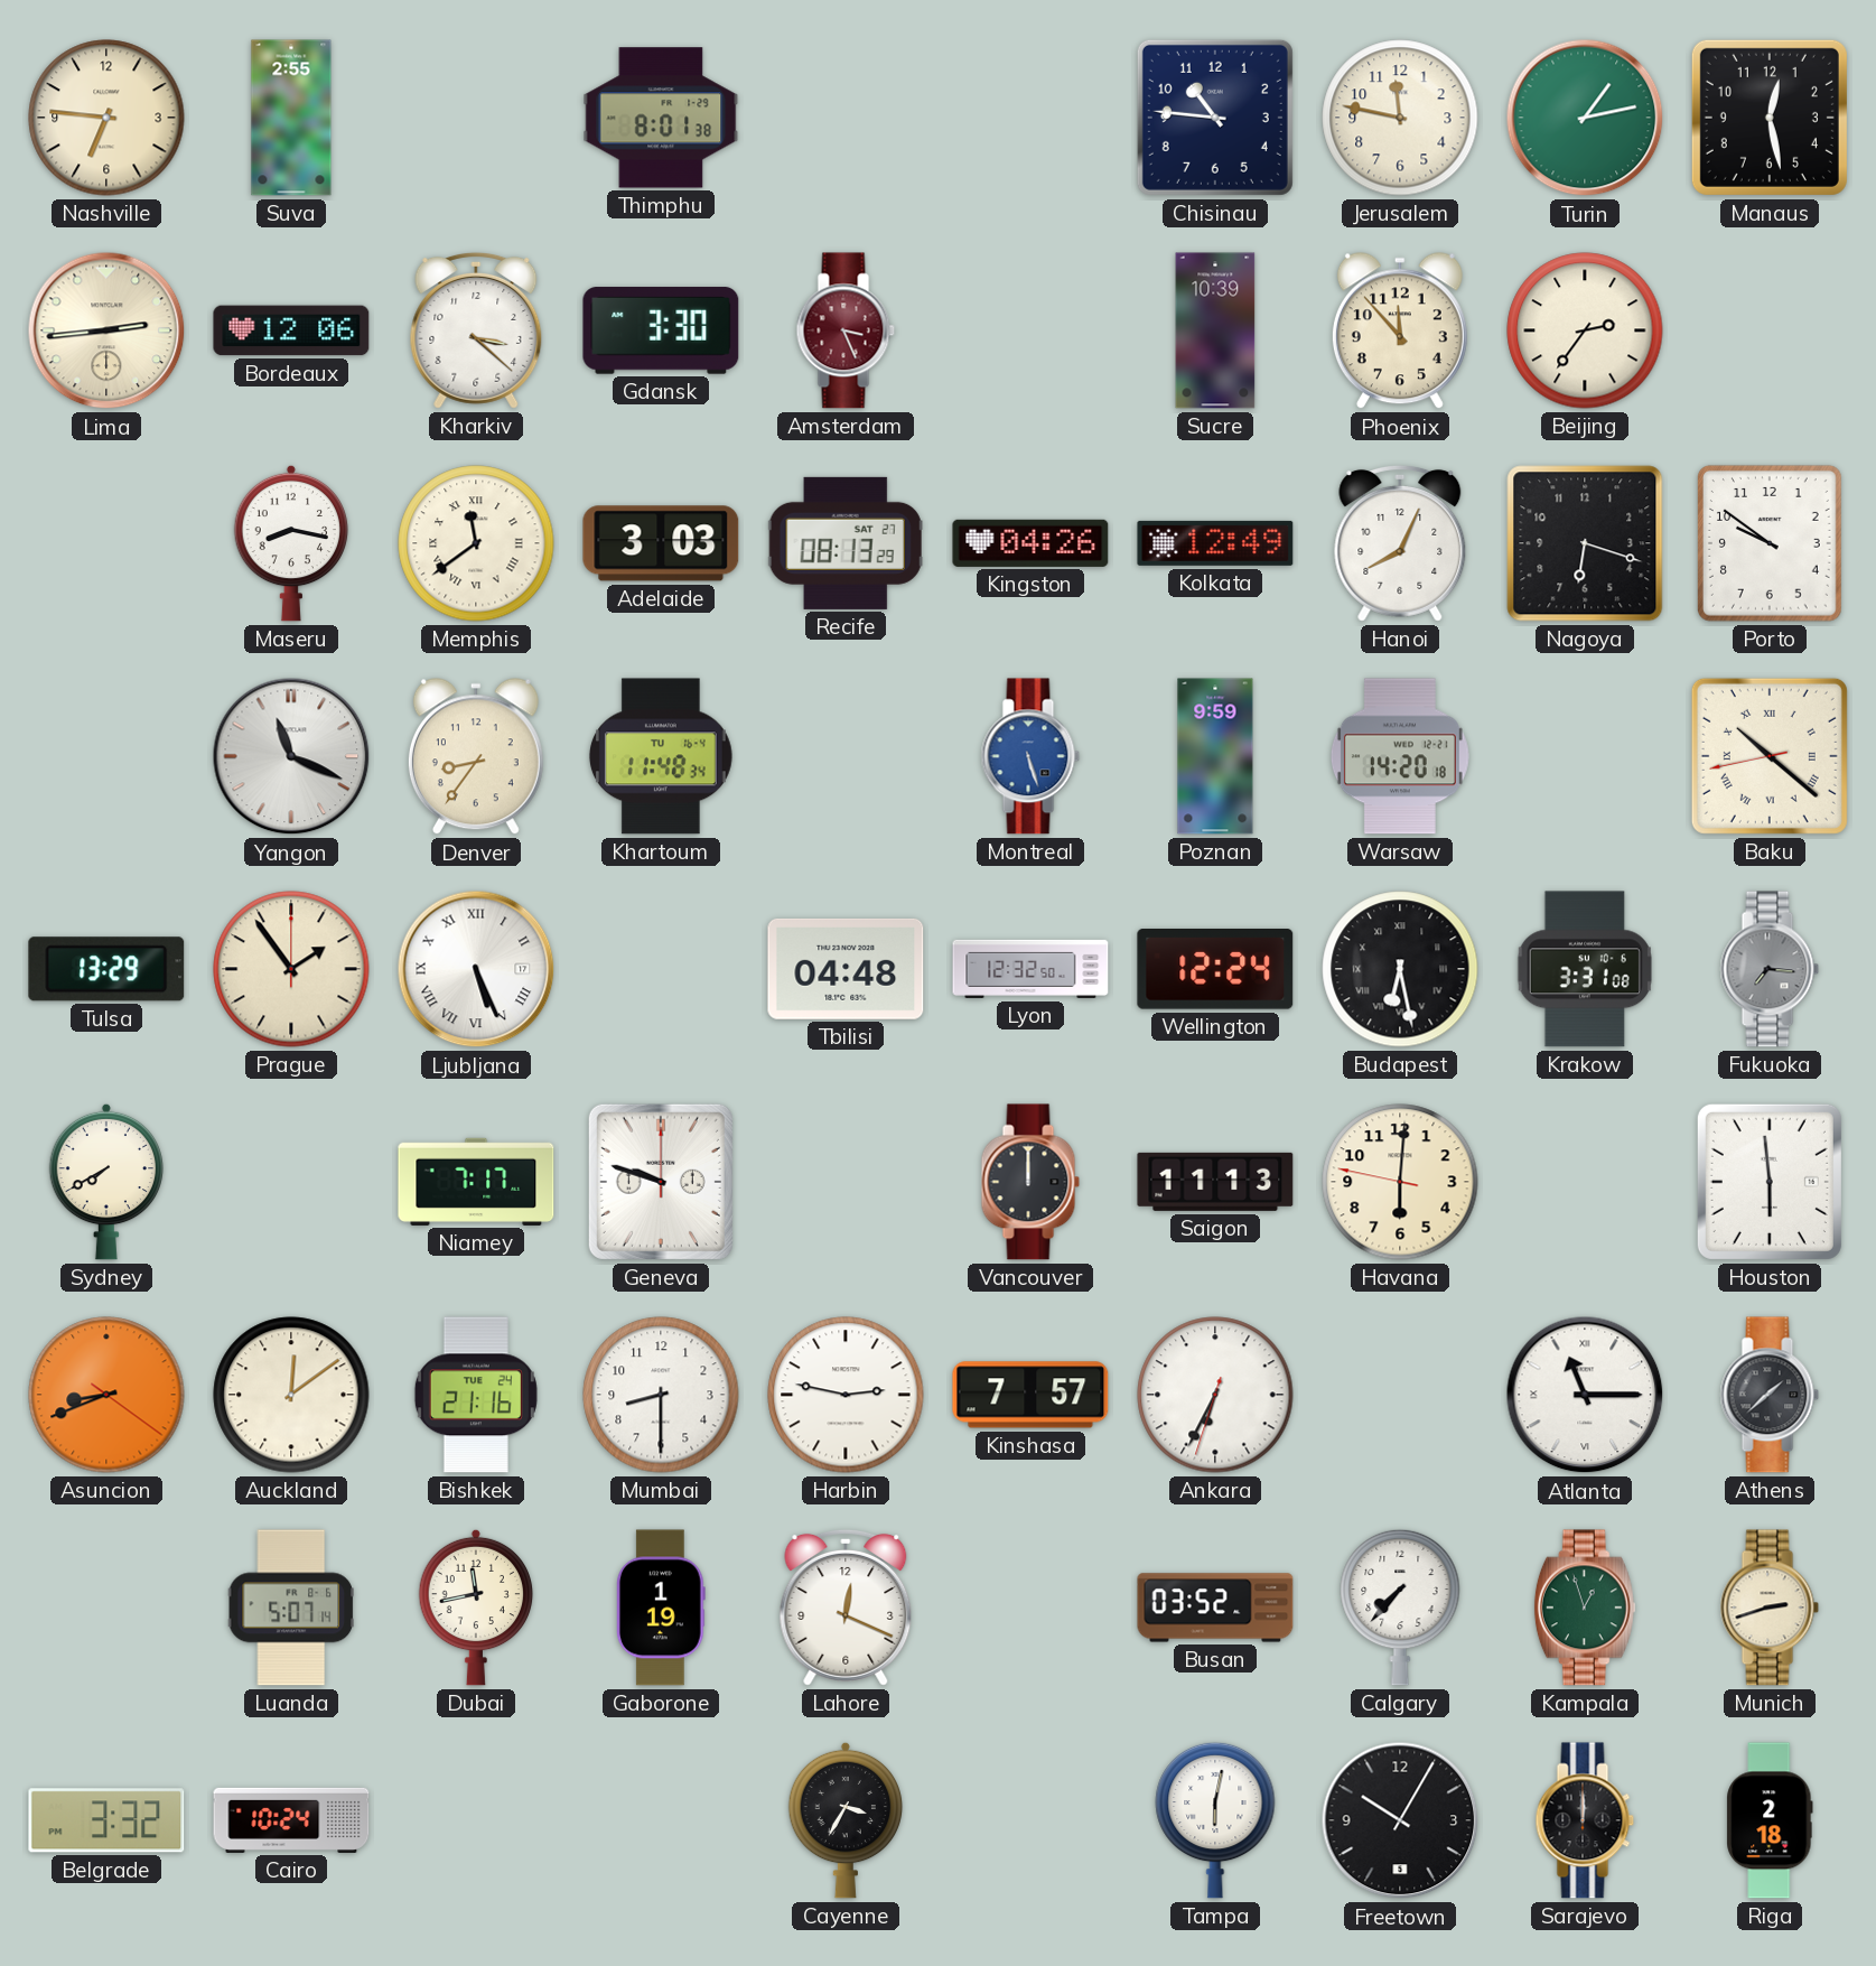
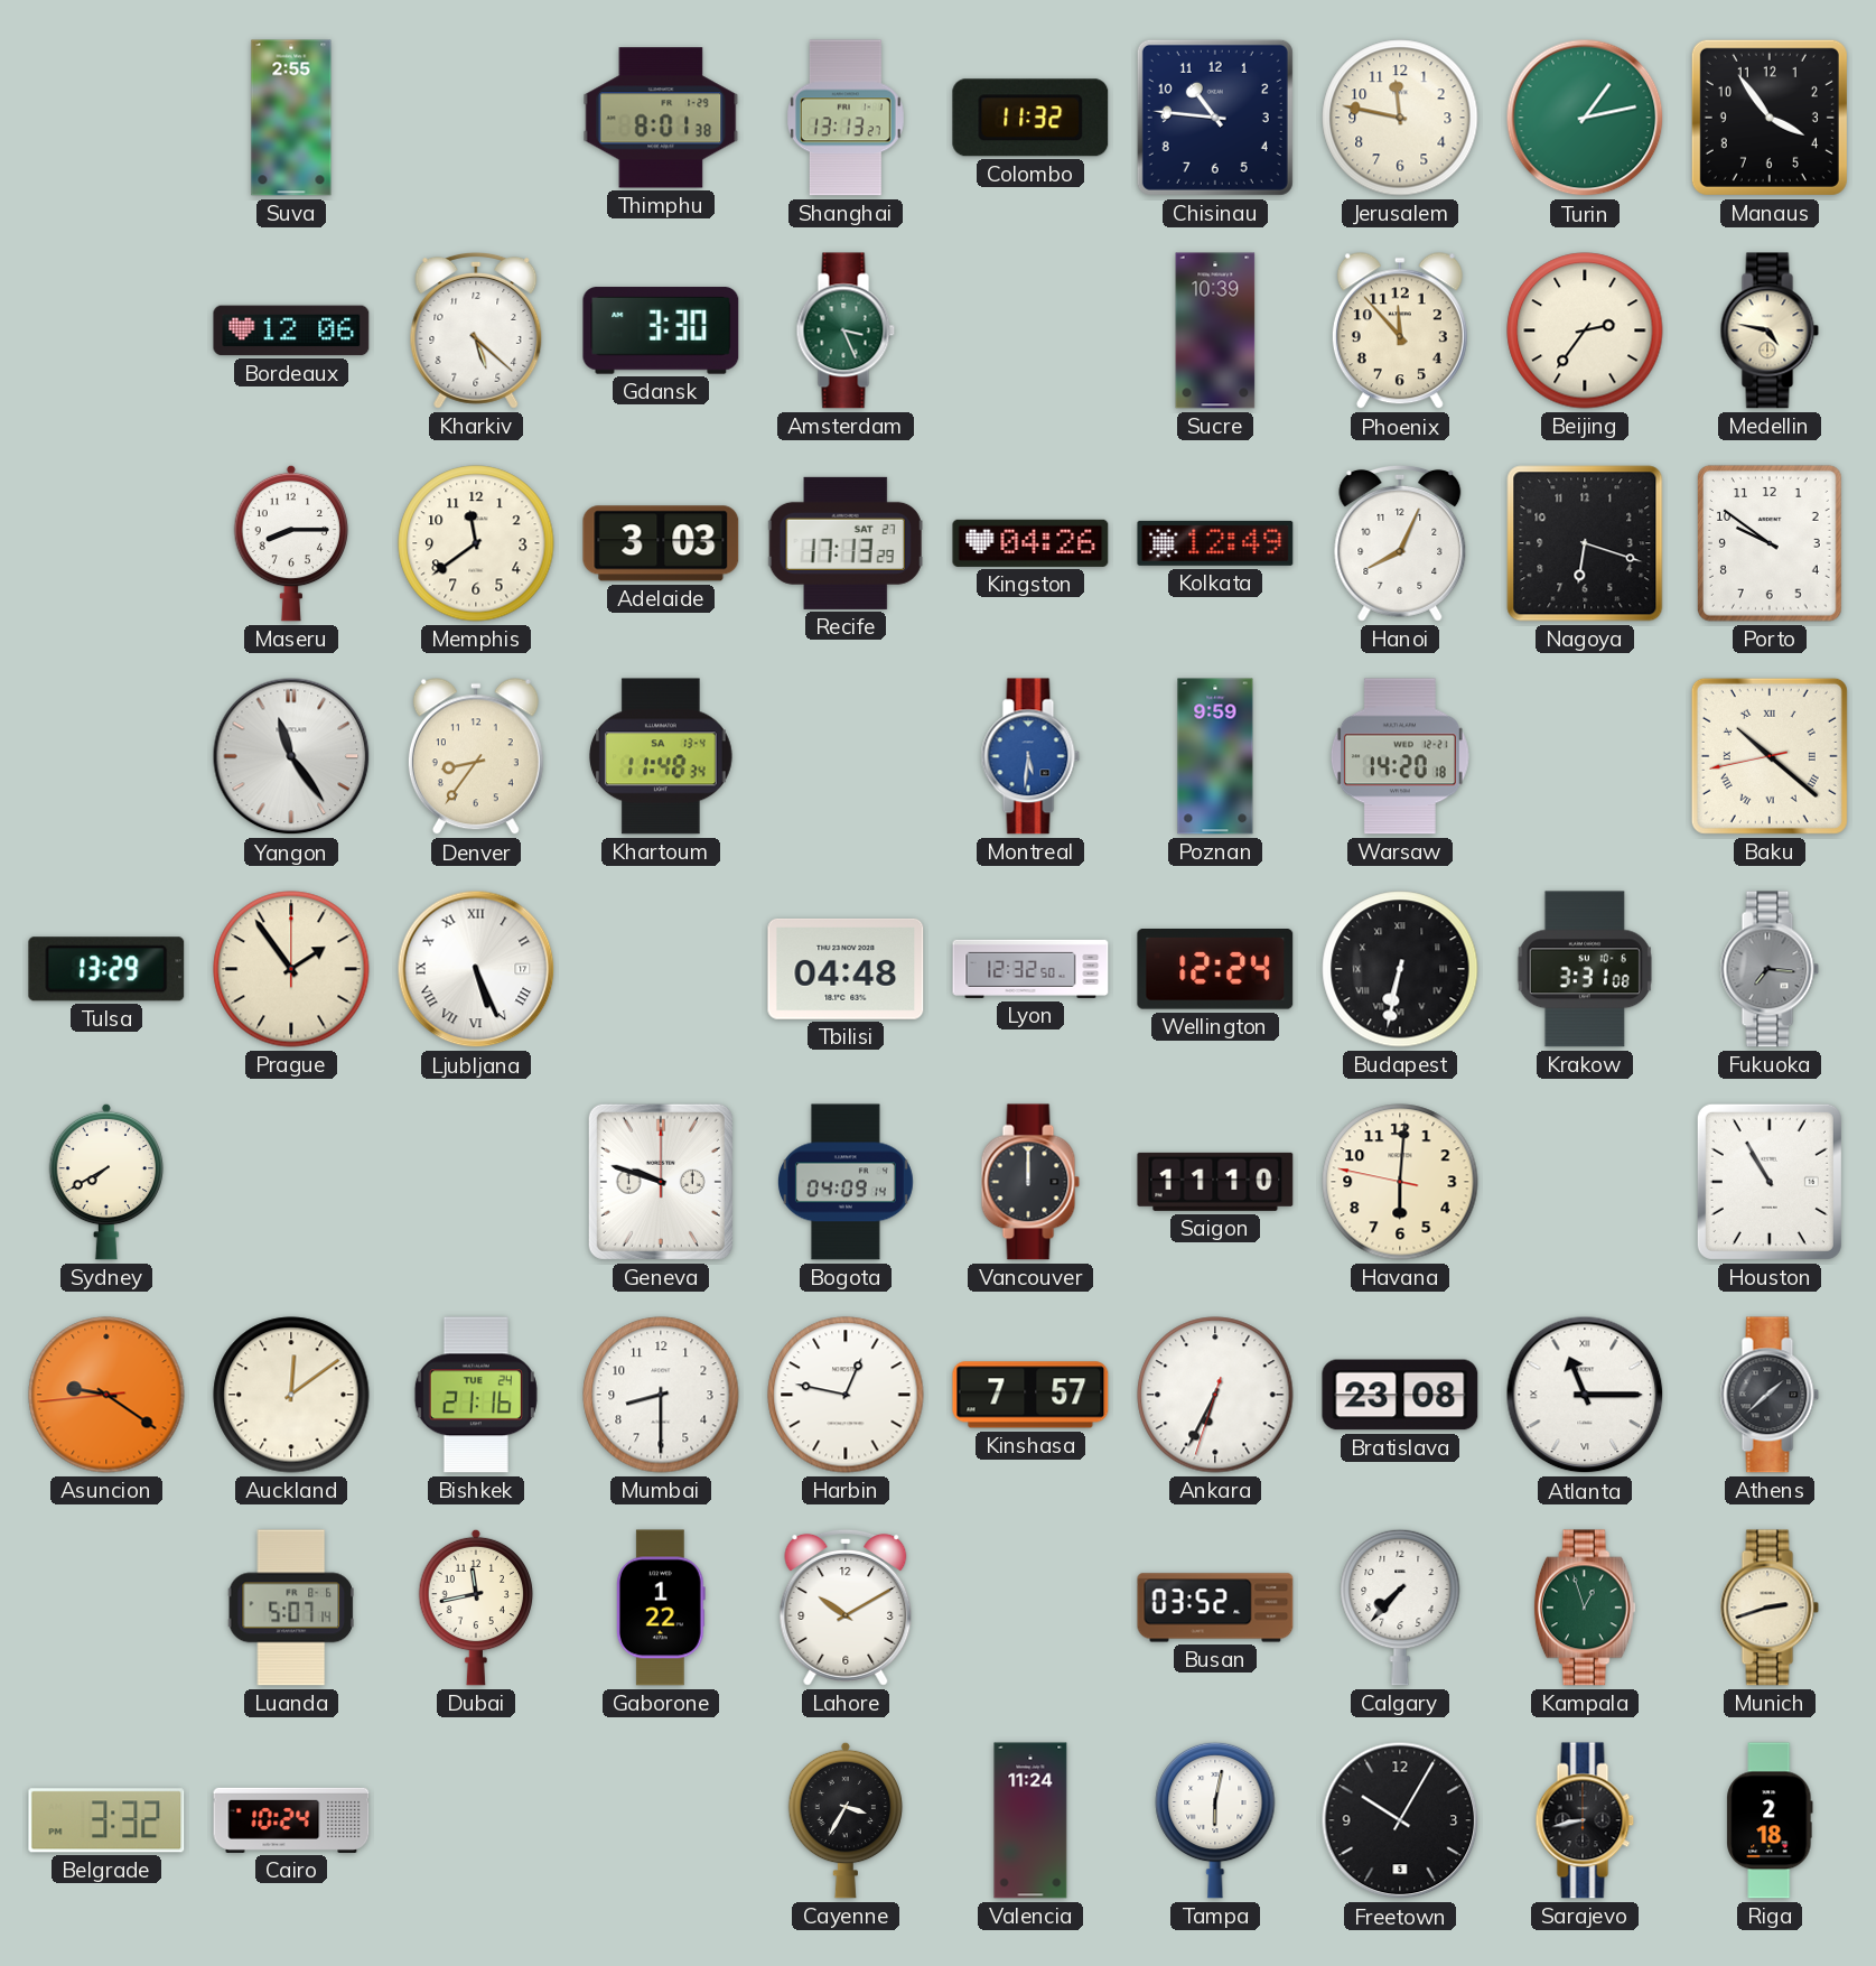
Nashville: 6:46 -> none
Shanghai: none -> 13:13
Colombo: none -> 11:32
Manaus: 12:28 -> 3:54
Lima: 2:44 -> none
Kharkiv: 3:22 -> 5:22
Amsterdam dial: burgundy -> green
Medellin: none -> 4:47
Maseru: 8:17 -> 8:15
Memphis numerals: Roman -> Arabic
Recife: 08:13 -> 17:13
Yangon: 11:19 -> 11:24
Khartoum date: TU 16-4 -> SA 13-4
Montreal: 5:27 -> 5:31
Budapest: 6:28 -> 6:32
Niamey: 7:17 -> none
Bogota: none -> 04:09
Saigon: 11:13 -> 11:10
Houston: 5:59 -> 10:55
Asuncion: 8:41 -> 9:20
Harbin: 2:47 -> 12:47
Bratislava: none -> 23:08
Gaborone: 1:19 -> 1:22
Lahore: 12:19 -> 10:10
Valencia: none -> 11:24
Sarajevo: 12:00 -> 8:43
